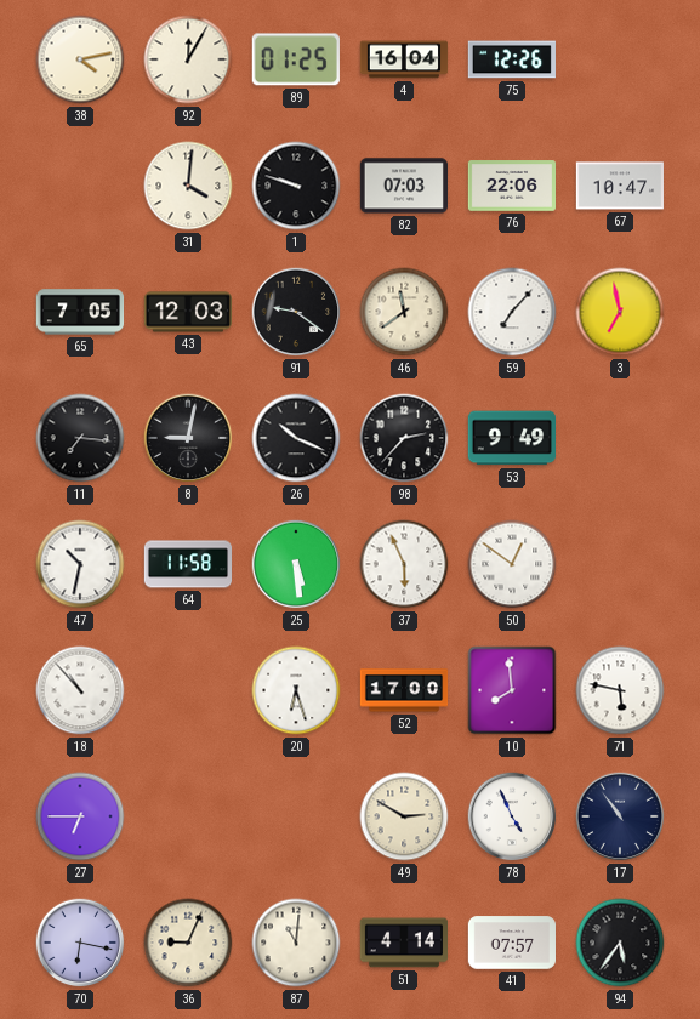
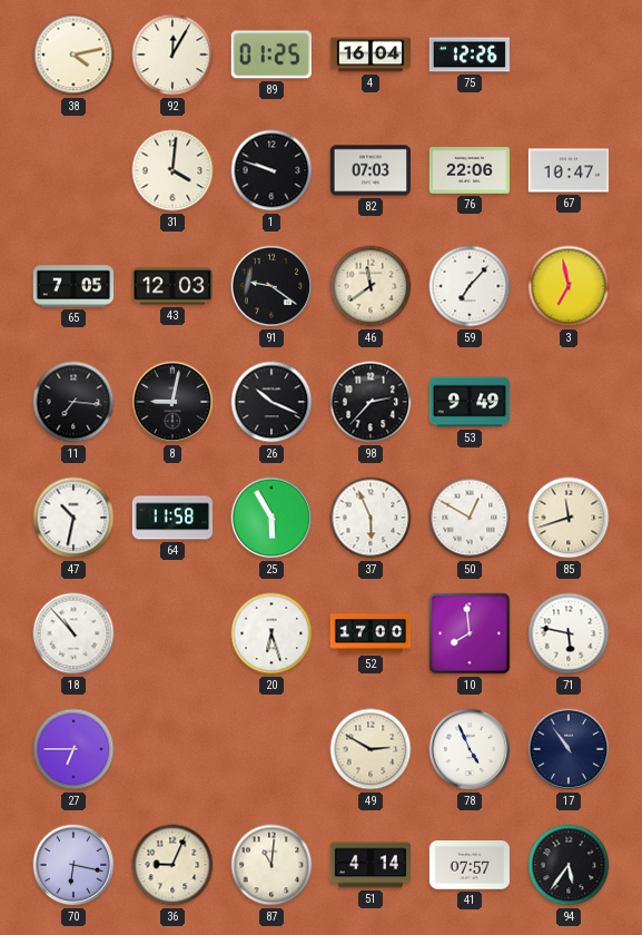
25: 5:29 -> 5:55
50: 12:51 -> 12:50
85: none -> 11:42
